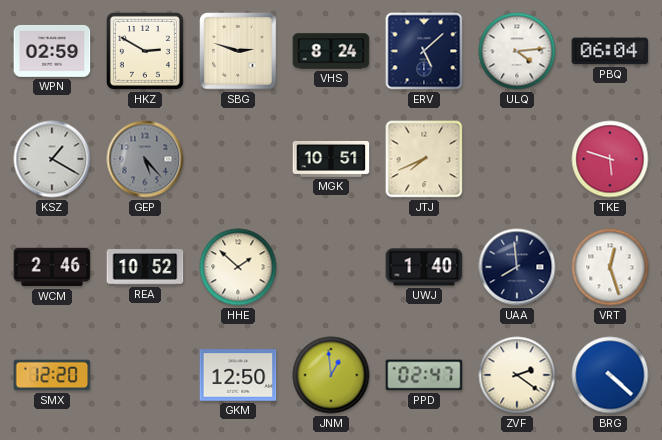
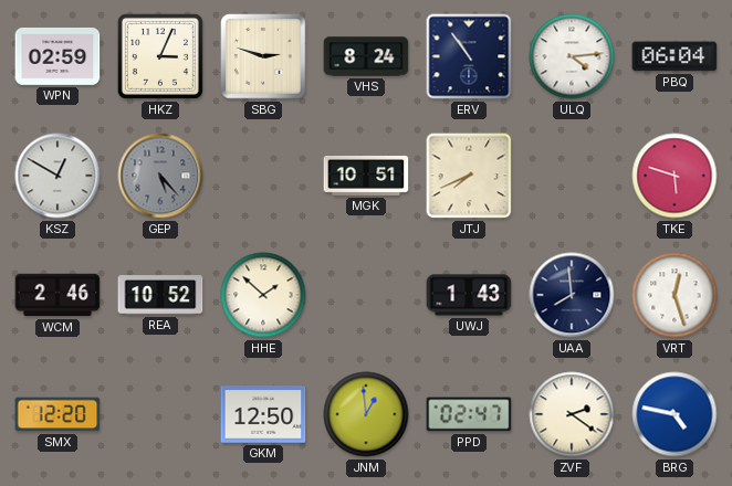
HKZ: 2:50 -> 3:04
ERV: 5:08 -> 10:54
KSZ: 1:20 -> 12:50
UWJ: 1:40 -> 1:43
BRG: 4:22 -> 4:47
